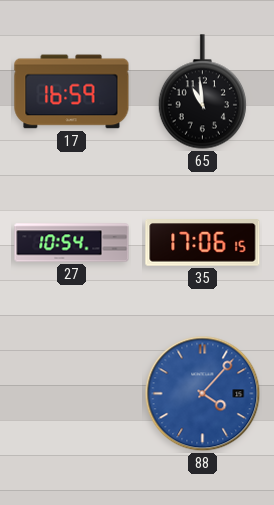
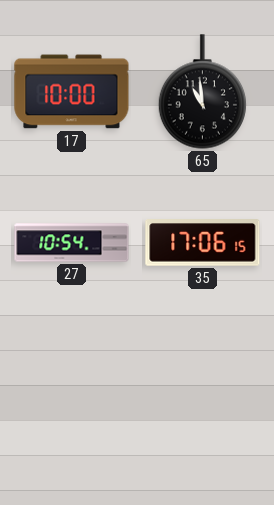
17: 16:59 -> 10:00
88: 4:07 -> none
